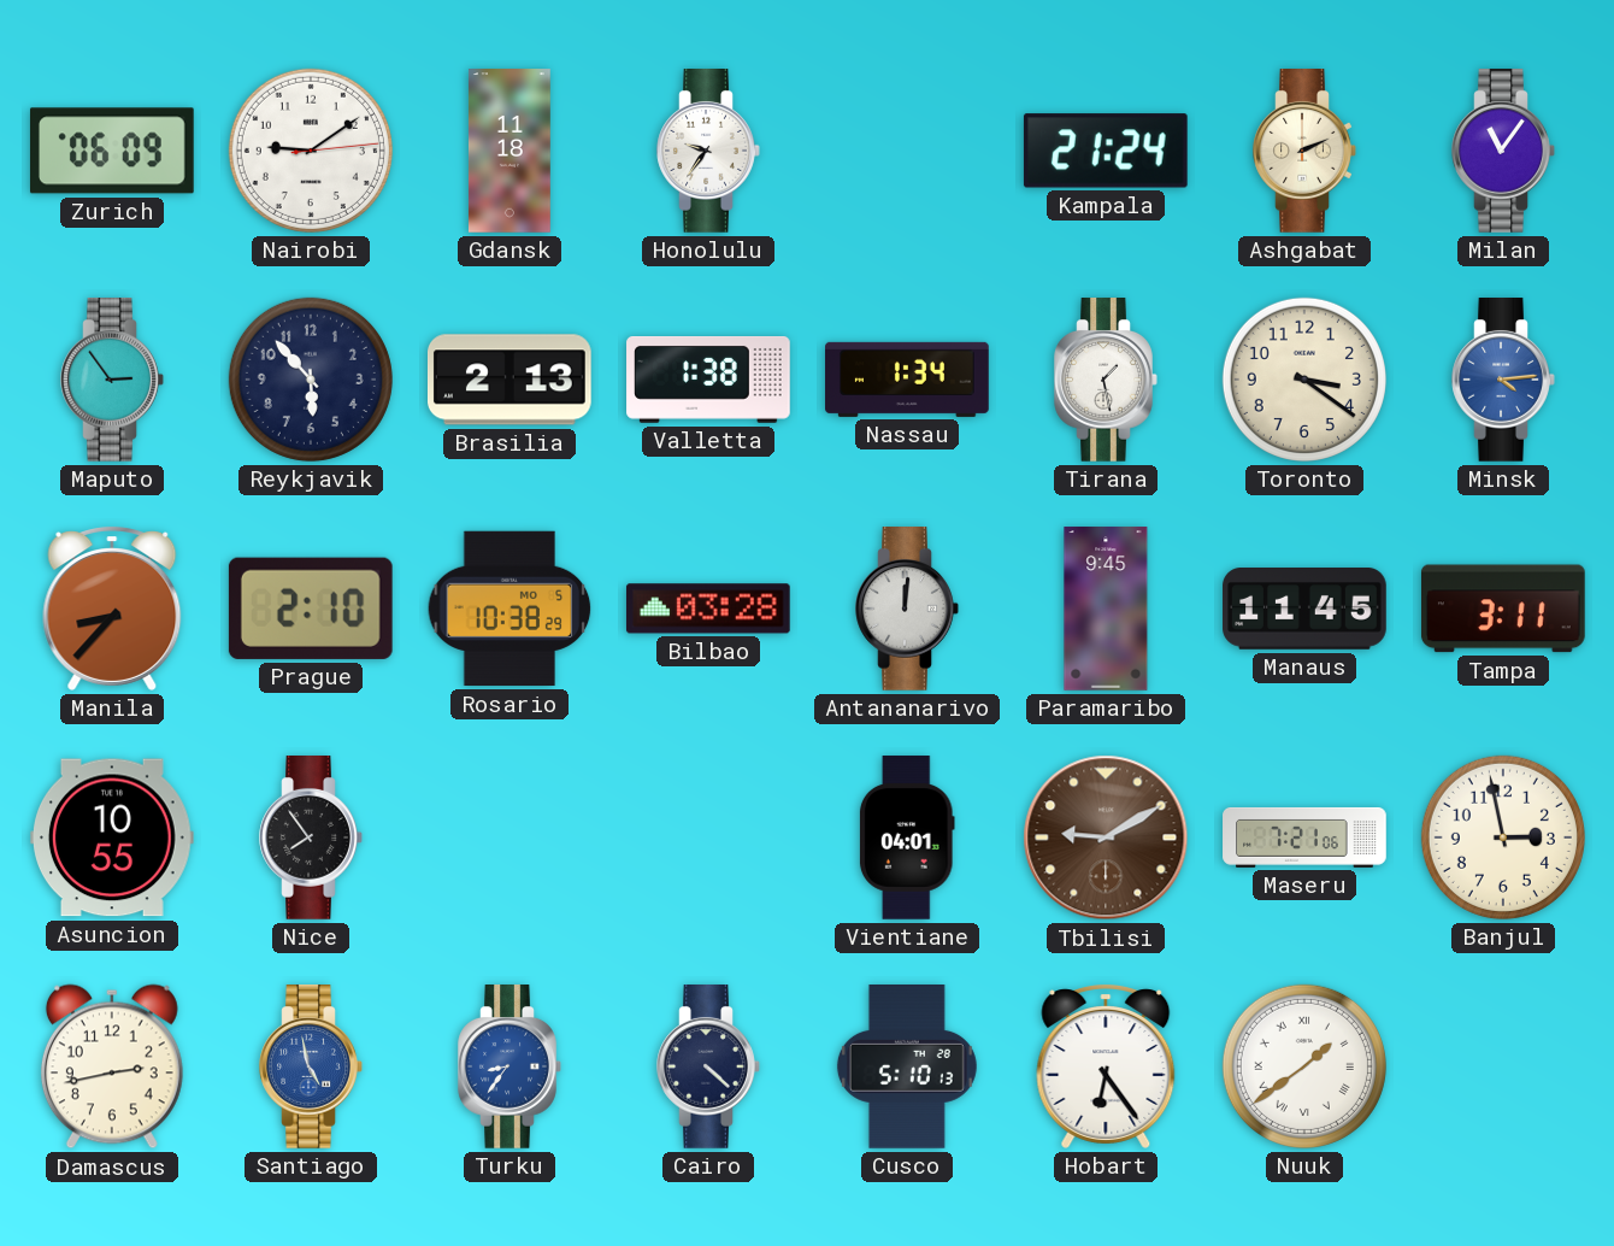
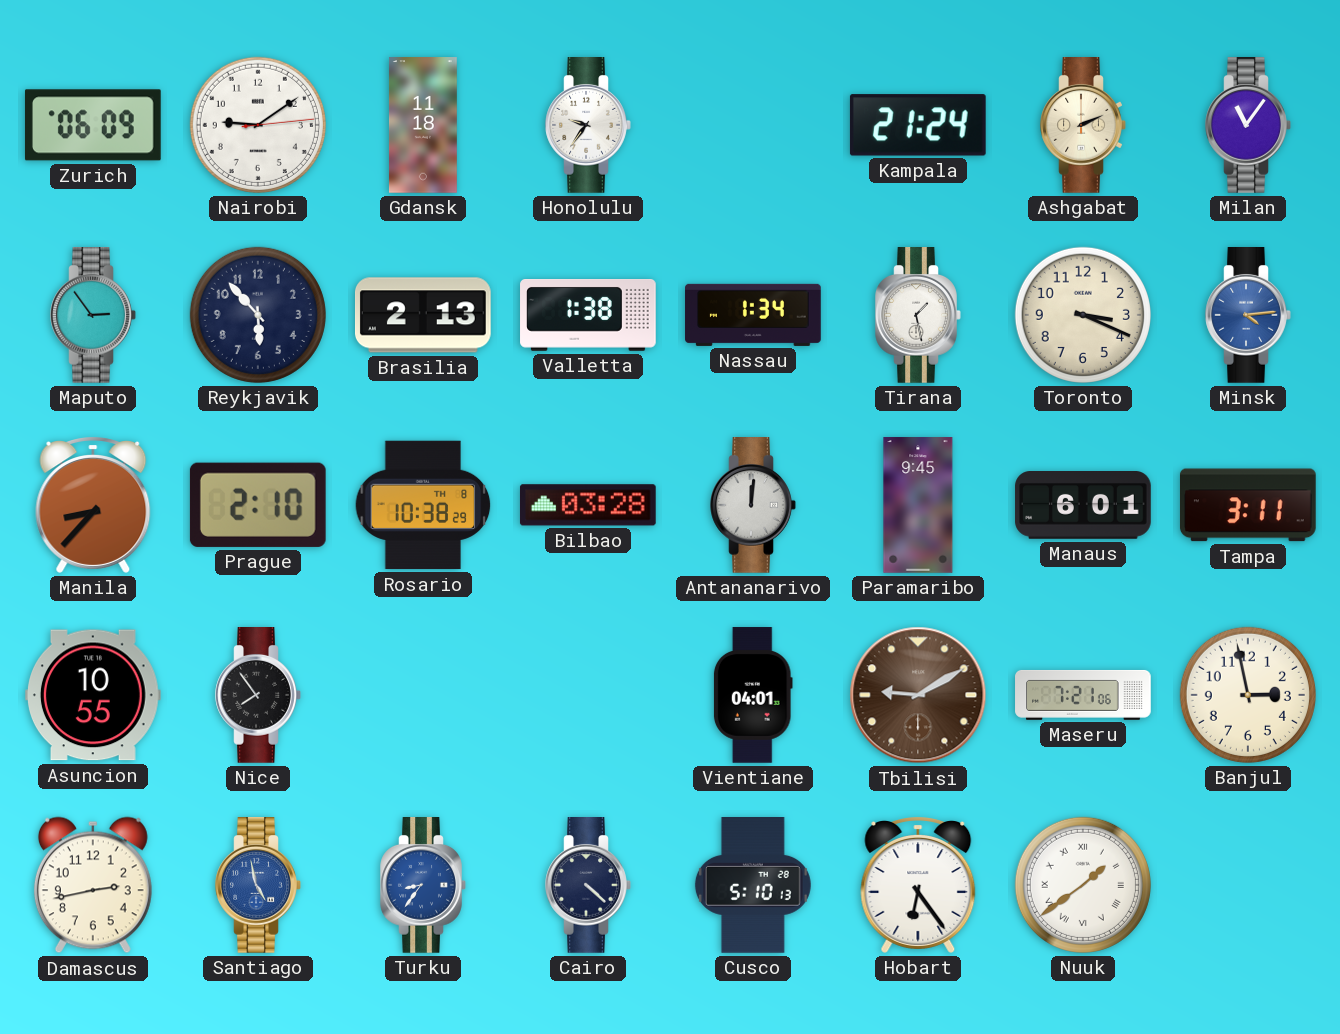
Toronto: 3:21 -> 3:19
Rosario date: MO 5 -> TH 8
Manaus: 11:45 -> 6:01
